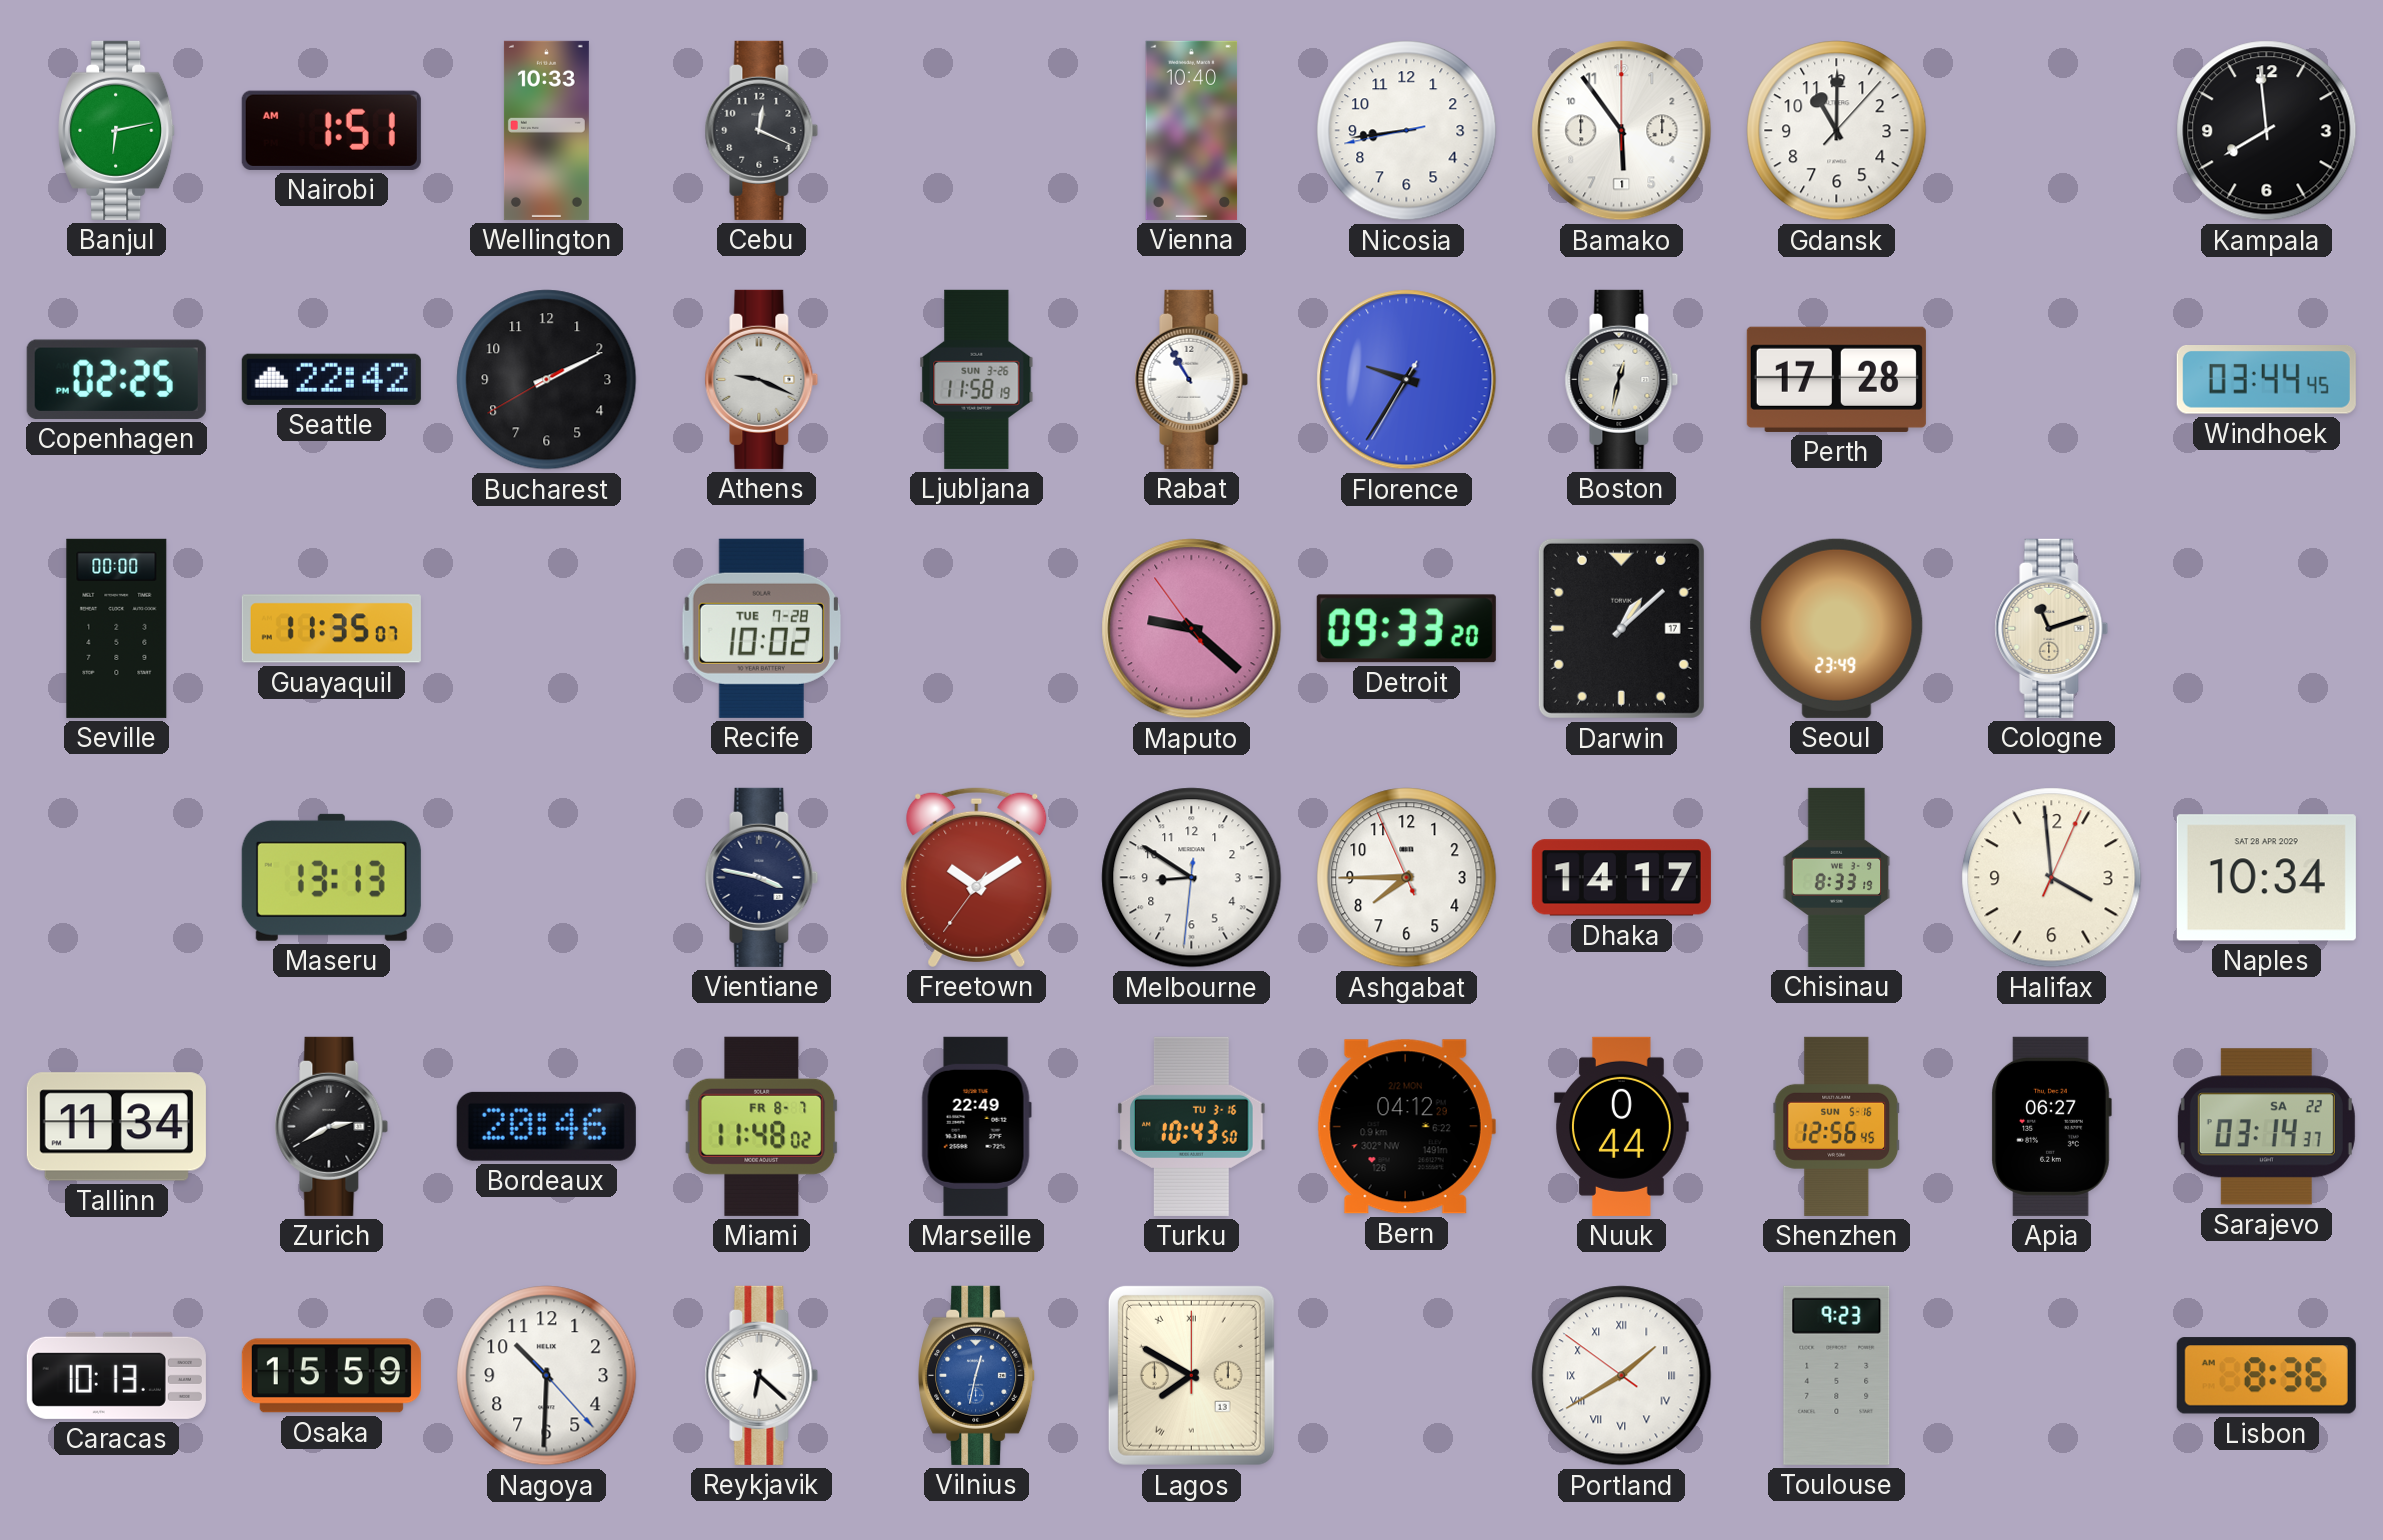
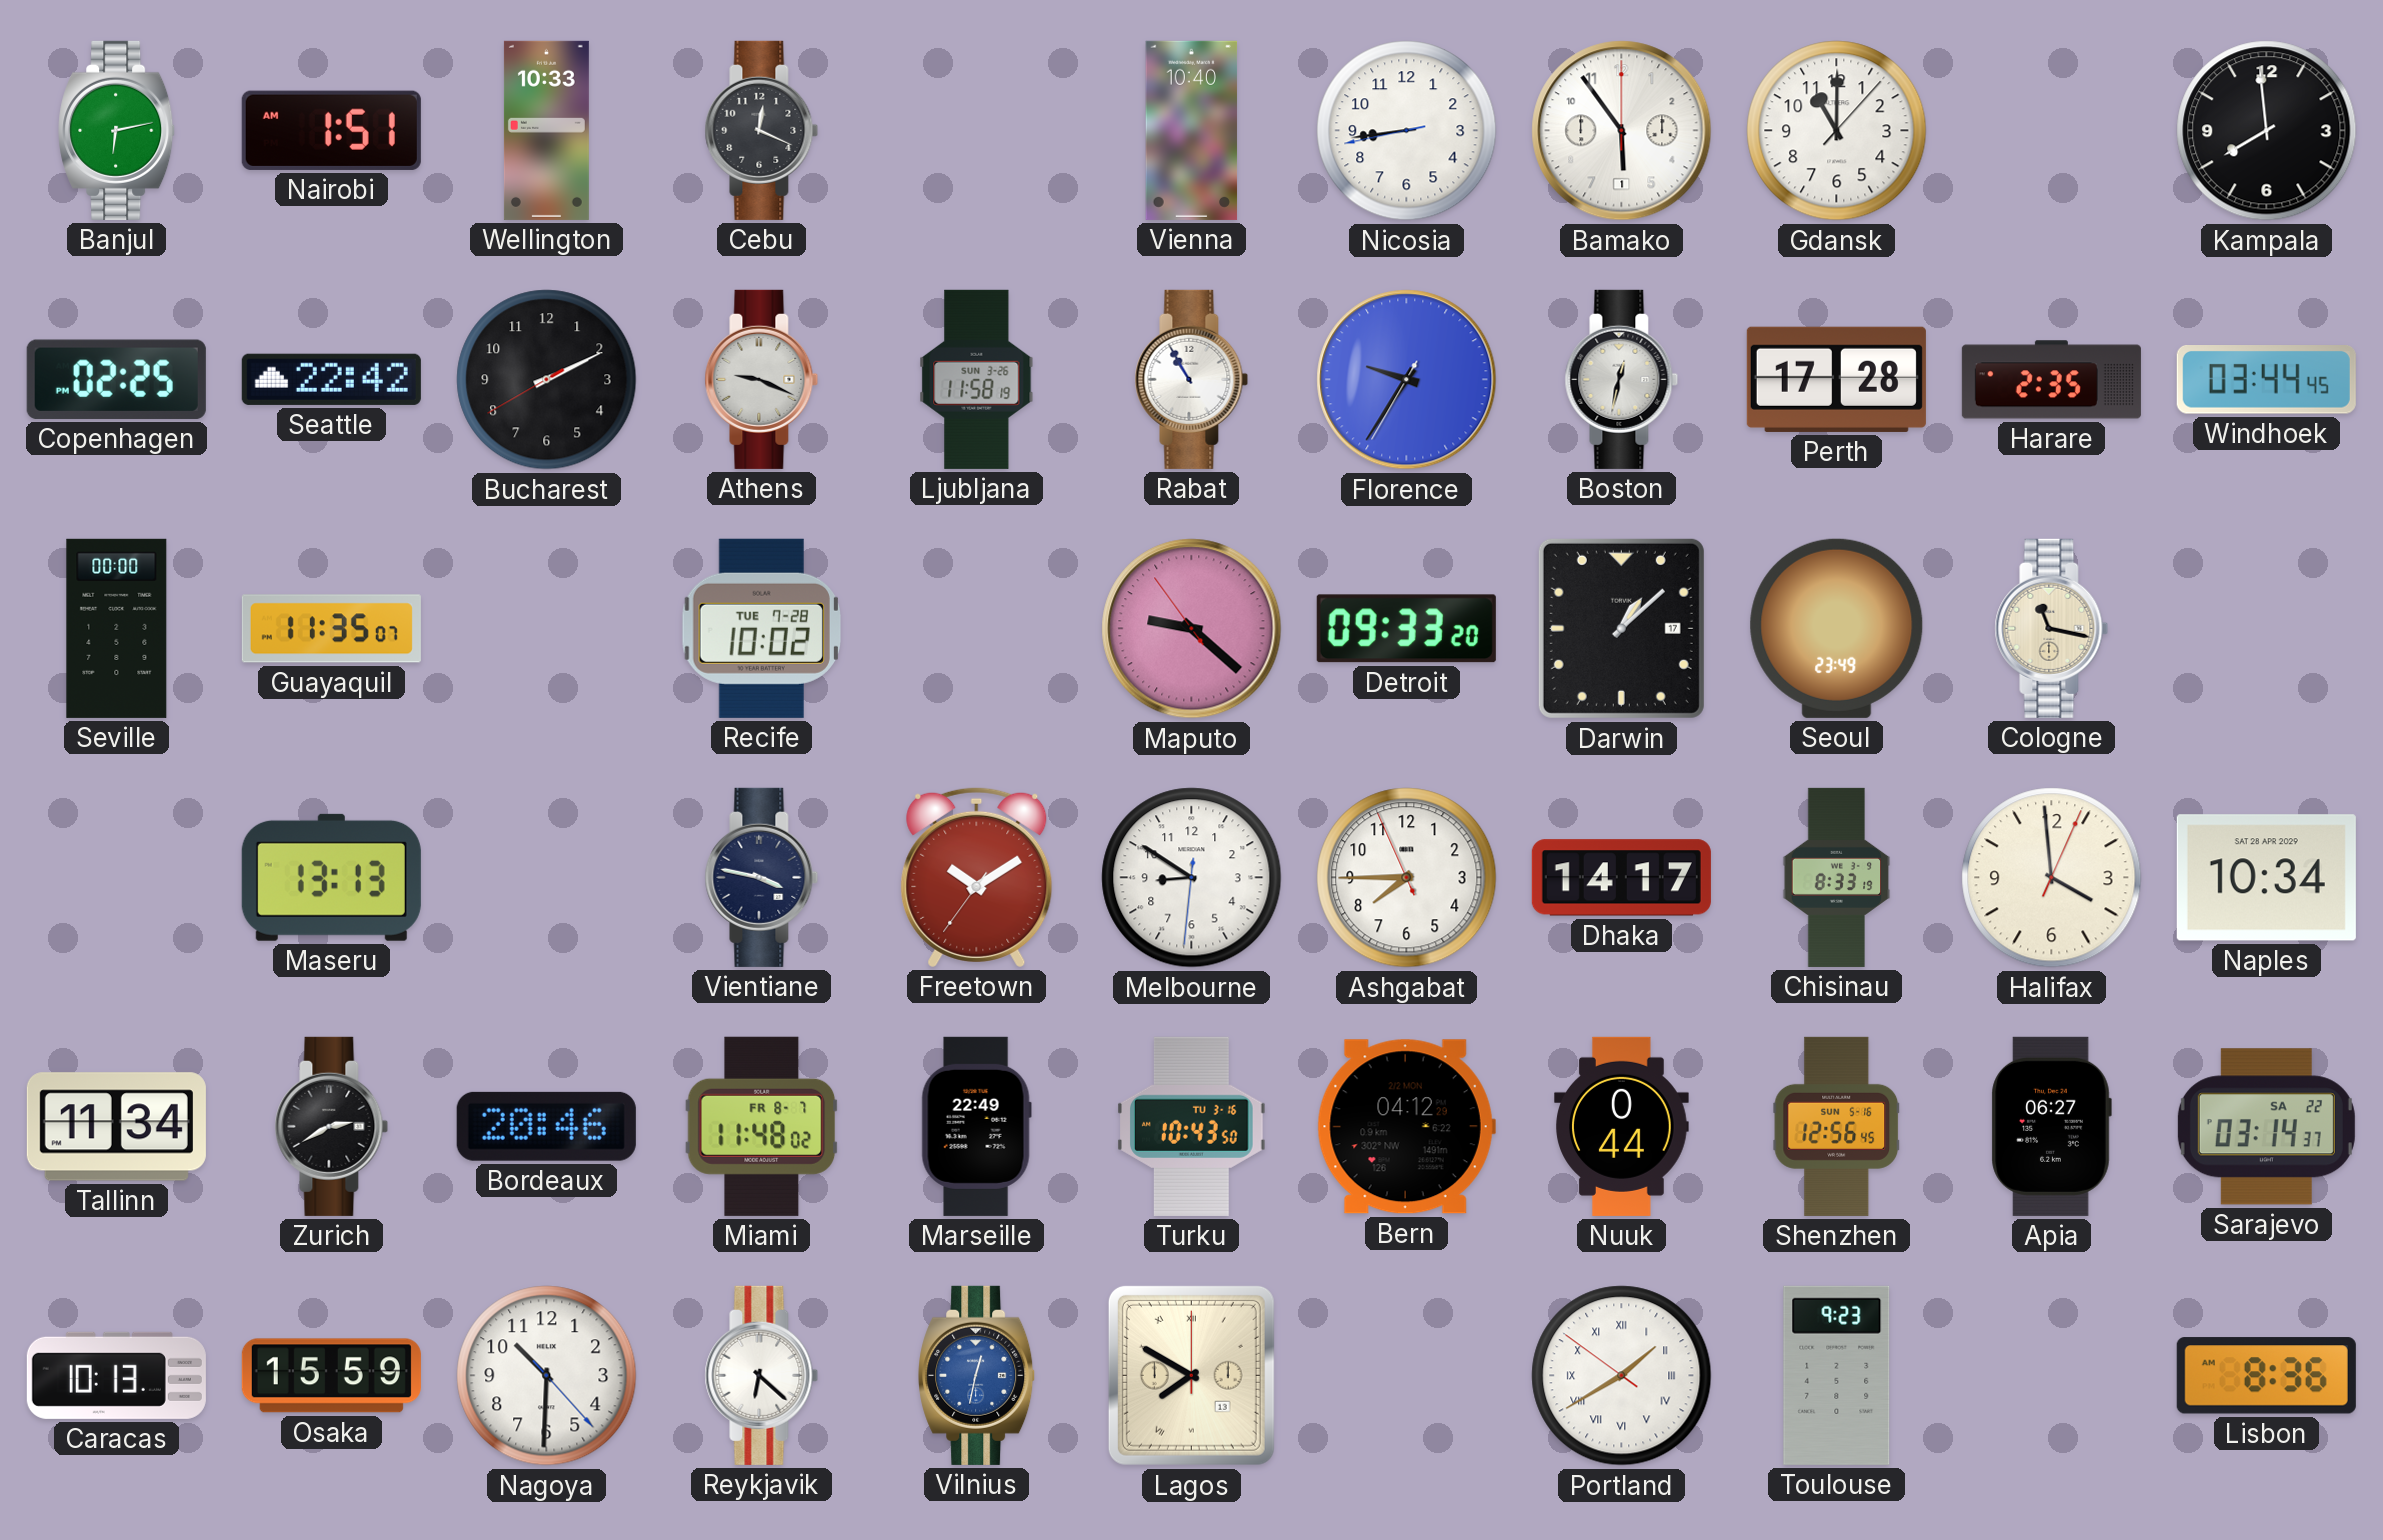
Harare: none -> 2:35
Cologne: 11:12 -> 11:17
